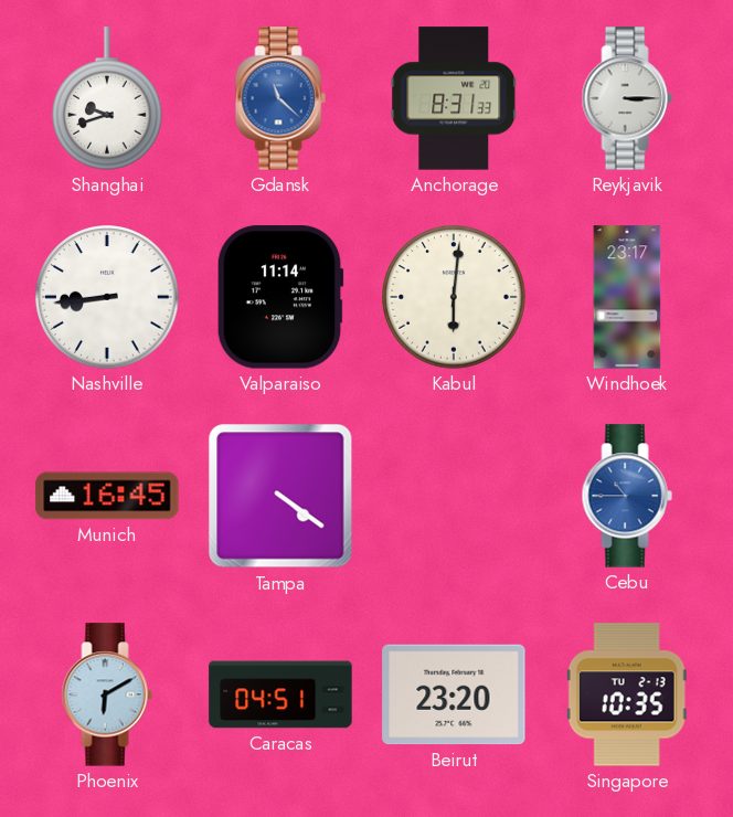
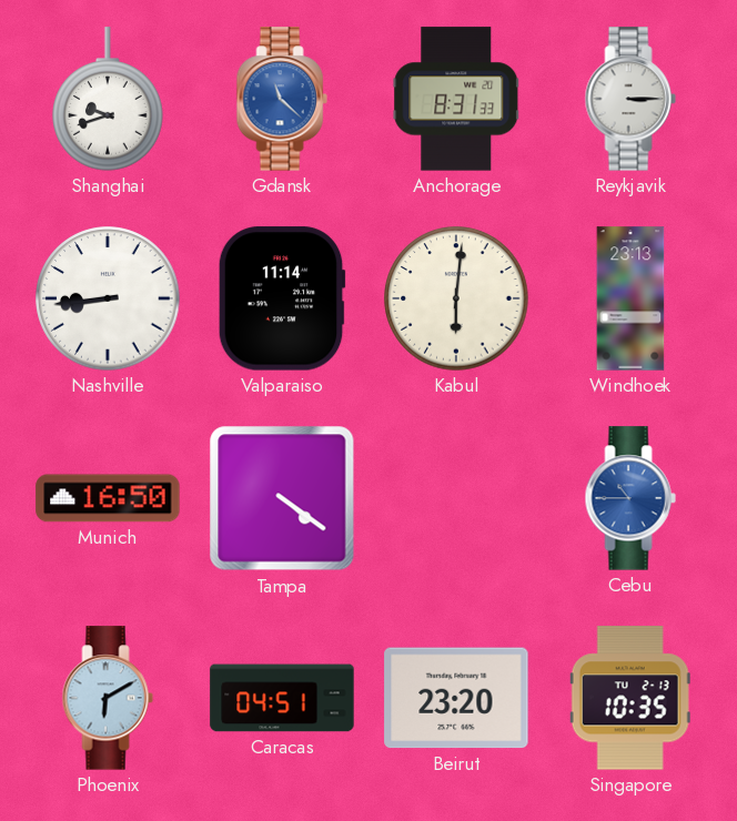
Windhoek: 23:17 -> 23:13
Munich: 16:45 -> 16:50
